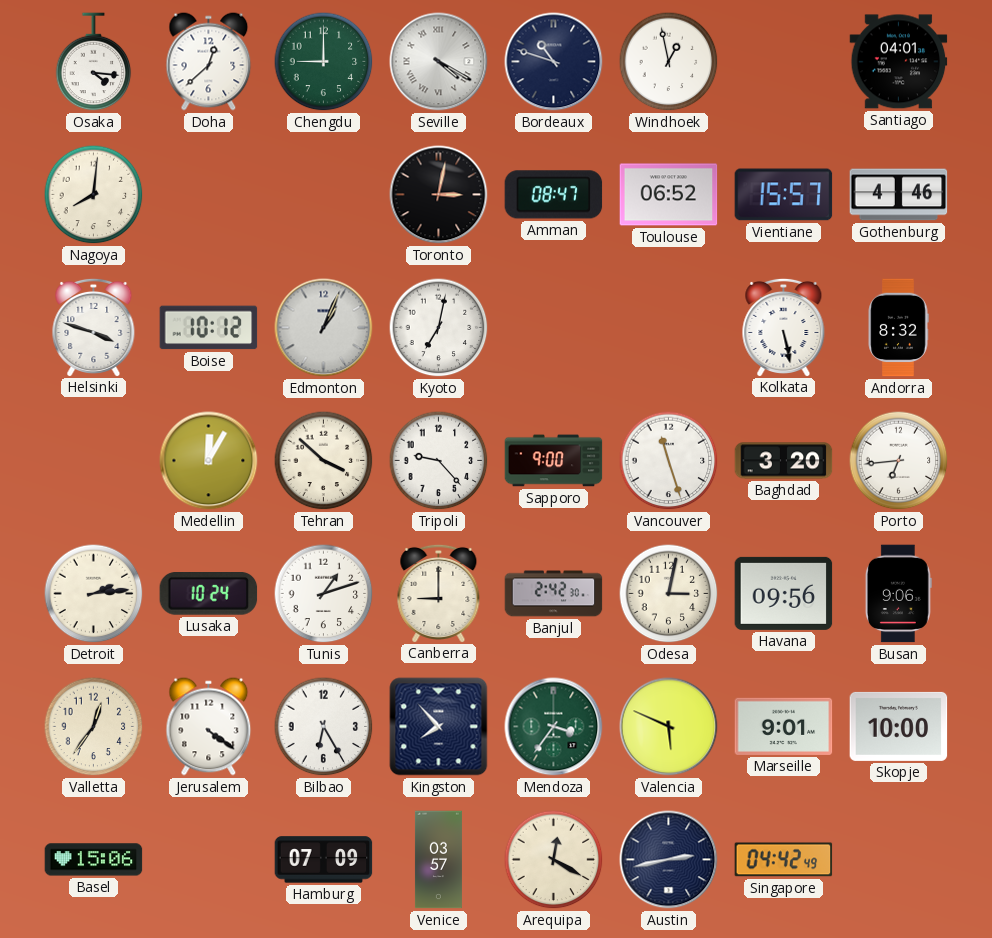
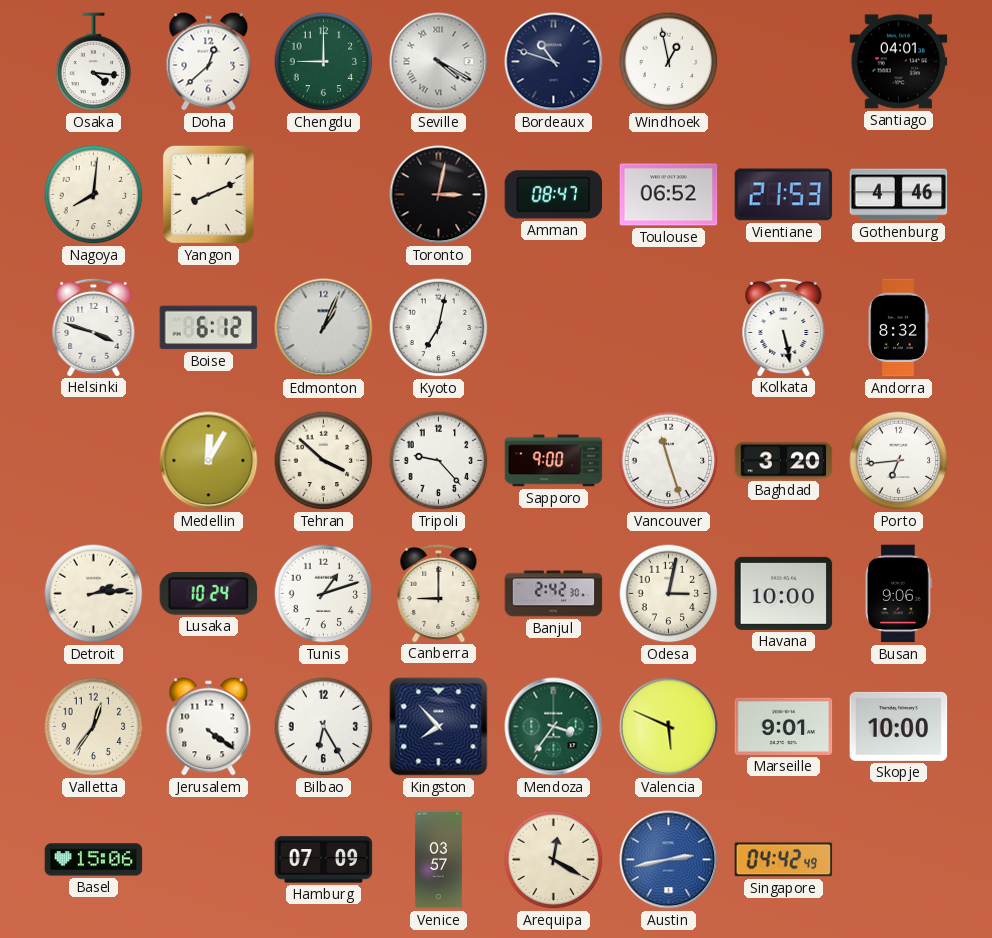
Yangon: none -> 8:11
Vientiane: 15:57 -> 21:53
Boise: 10:12 -> 6:12
Havana: 09:56 -> 10:00
Austin dial: navy -> blue
